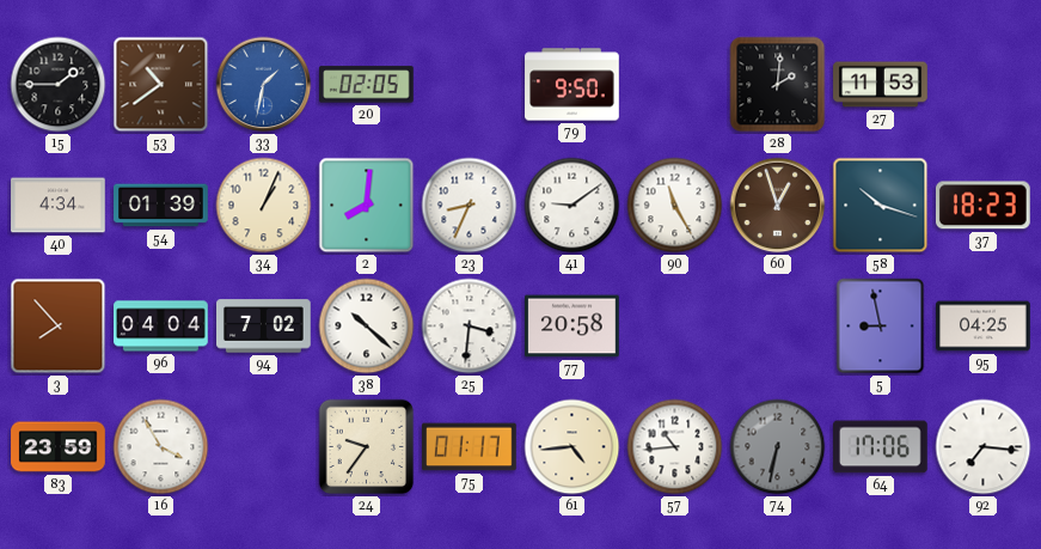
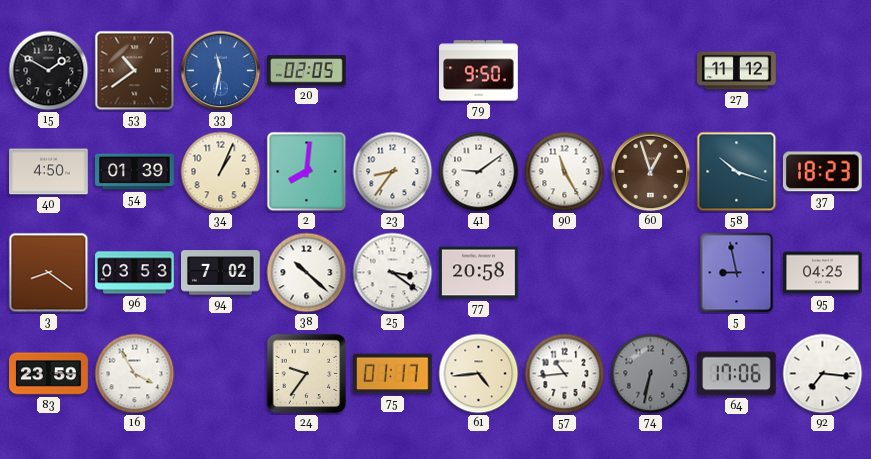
15: 1:45 -> 1:50
33: 1:32 -> 11:32
28: 2:01 -> none
27: 11:53 -> 11:12
40: 4:34 -> 4:50
23: 8:34 -> 8:36
3: 7:53 -> 8:21
96: 04:04 -> 03:53
25: 3:31 -> 3:21
